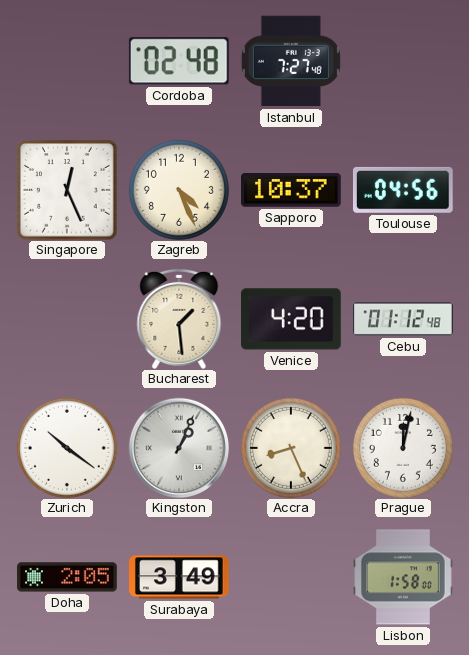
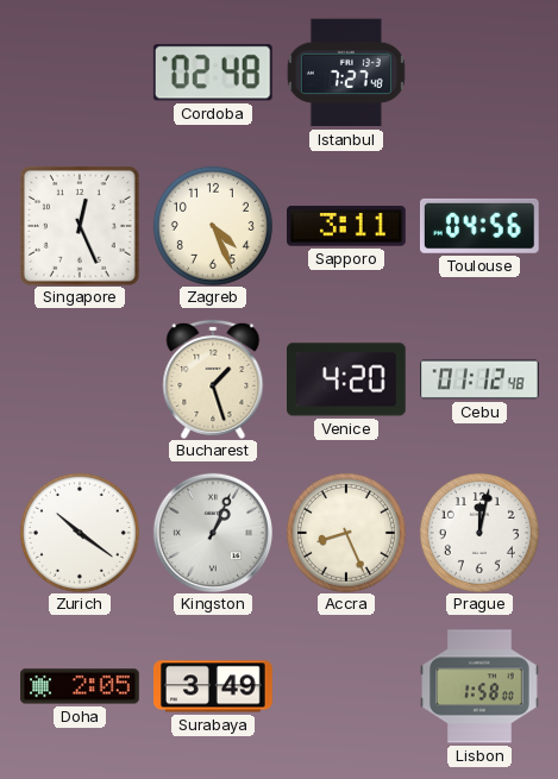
Sapporo: 10:37 -> 3:11
Bucharest: 1:29 -> 1:27
